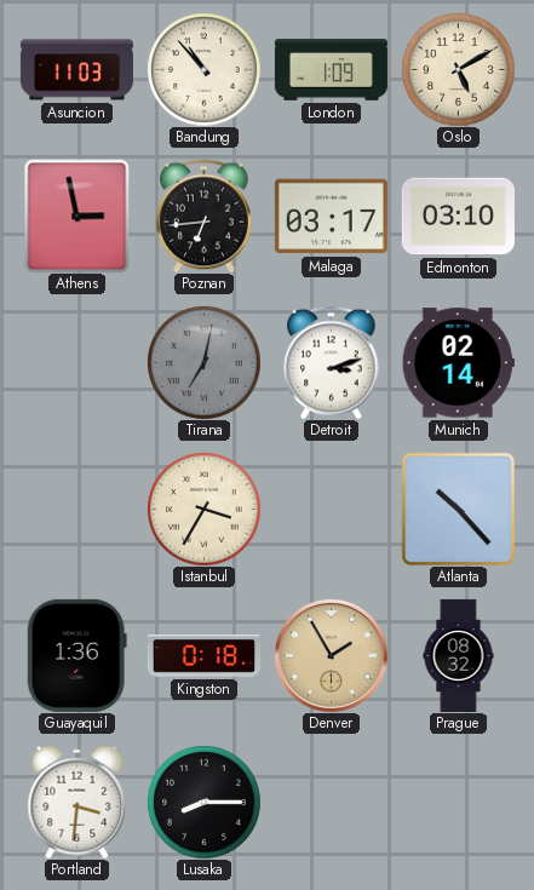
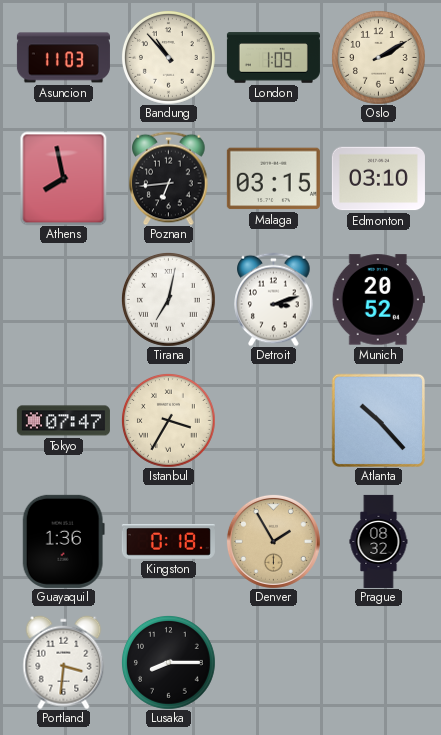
Oslo: 5:10 -> 2:10
Athens: 2:58 -> 7:58
Malaga: 03:17 -> 03:15
Tirana dial: grey -> white
Munich: 02:14 -> 20:52
Tokyo: none -> 07:47
